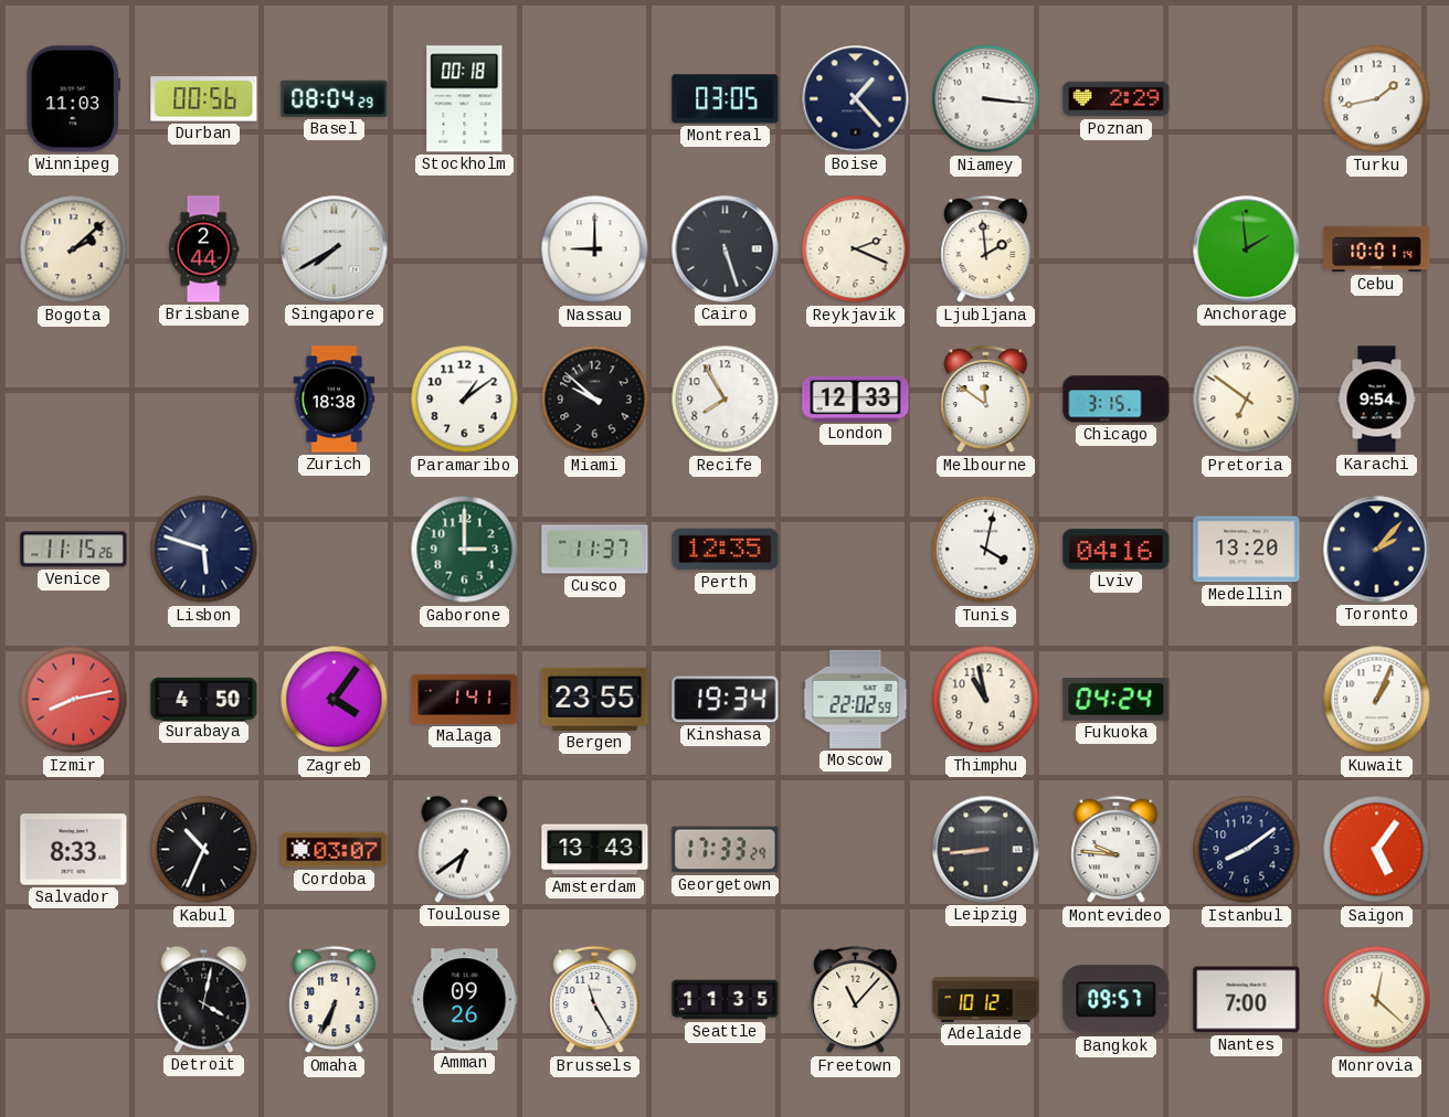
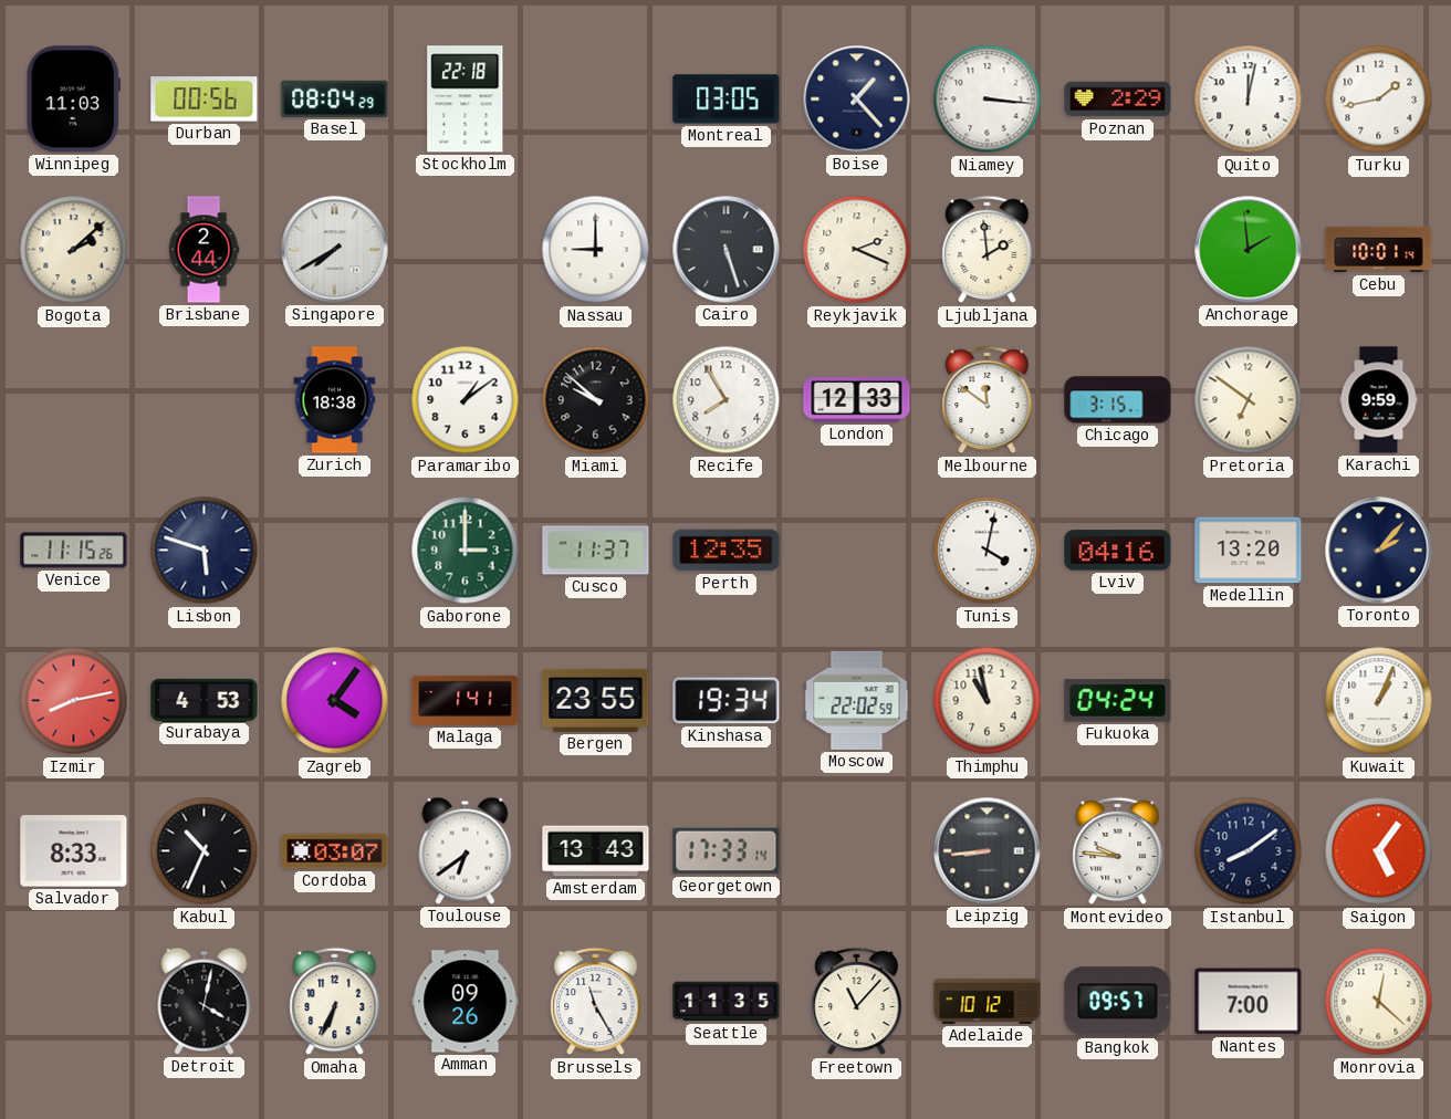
Stockholm: 00:18 -> 22:18
Quito: none -> 12:02
Karachi: 9:54 -> 9:59
Surabaya: 4:50 -> 4:53
Georgetown: 17:33:29 -> 17:33:14
